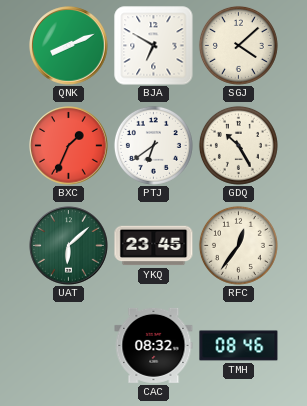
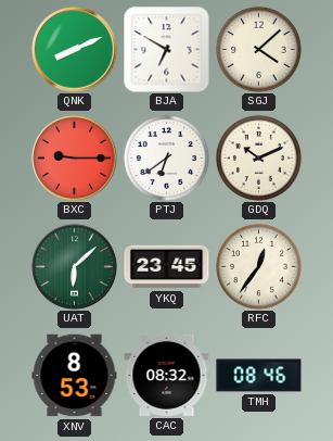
BXC: 1:34 -> 9:15
GDQ: 10:25 -> 10:11
XNV: none -> 8:53
